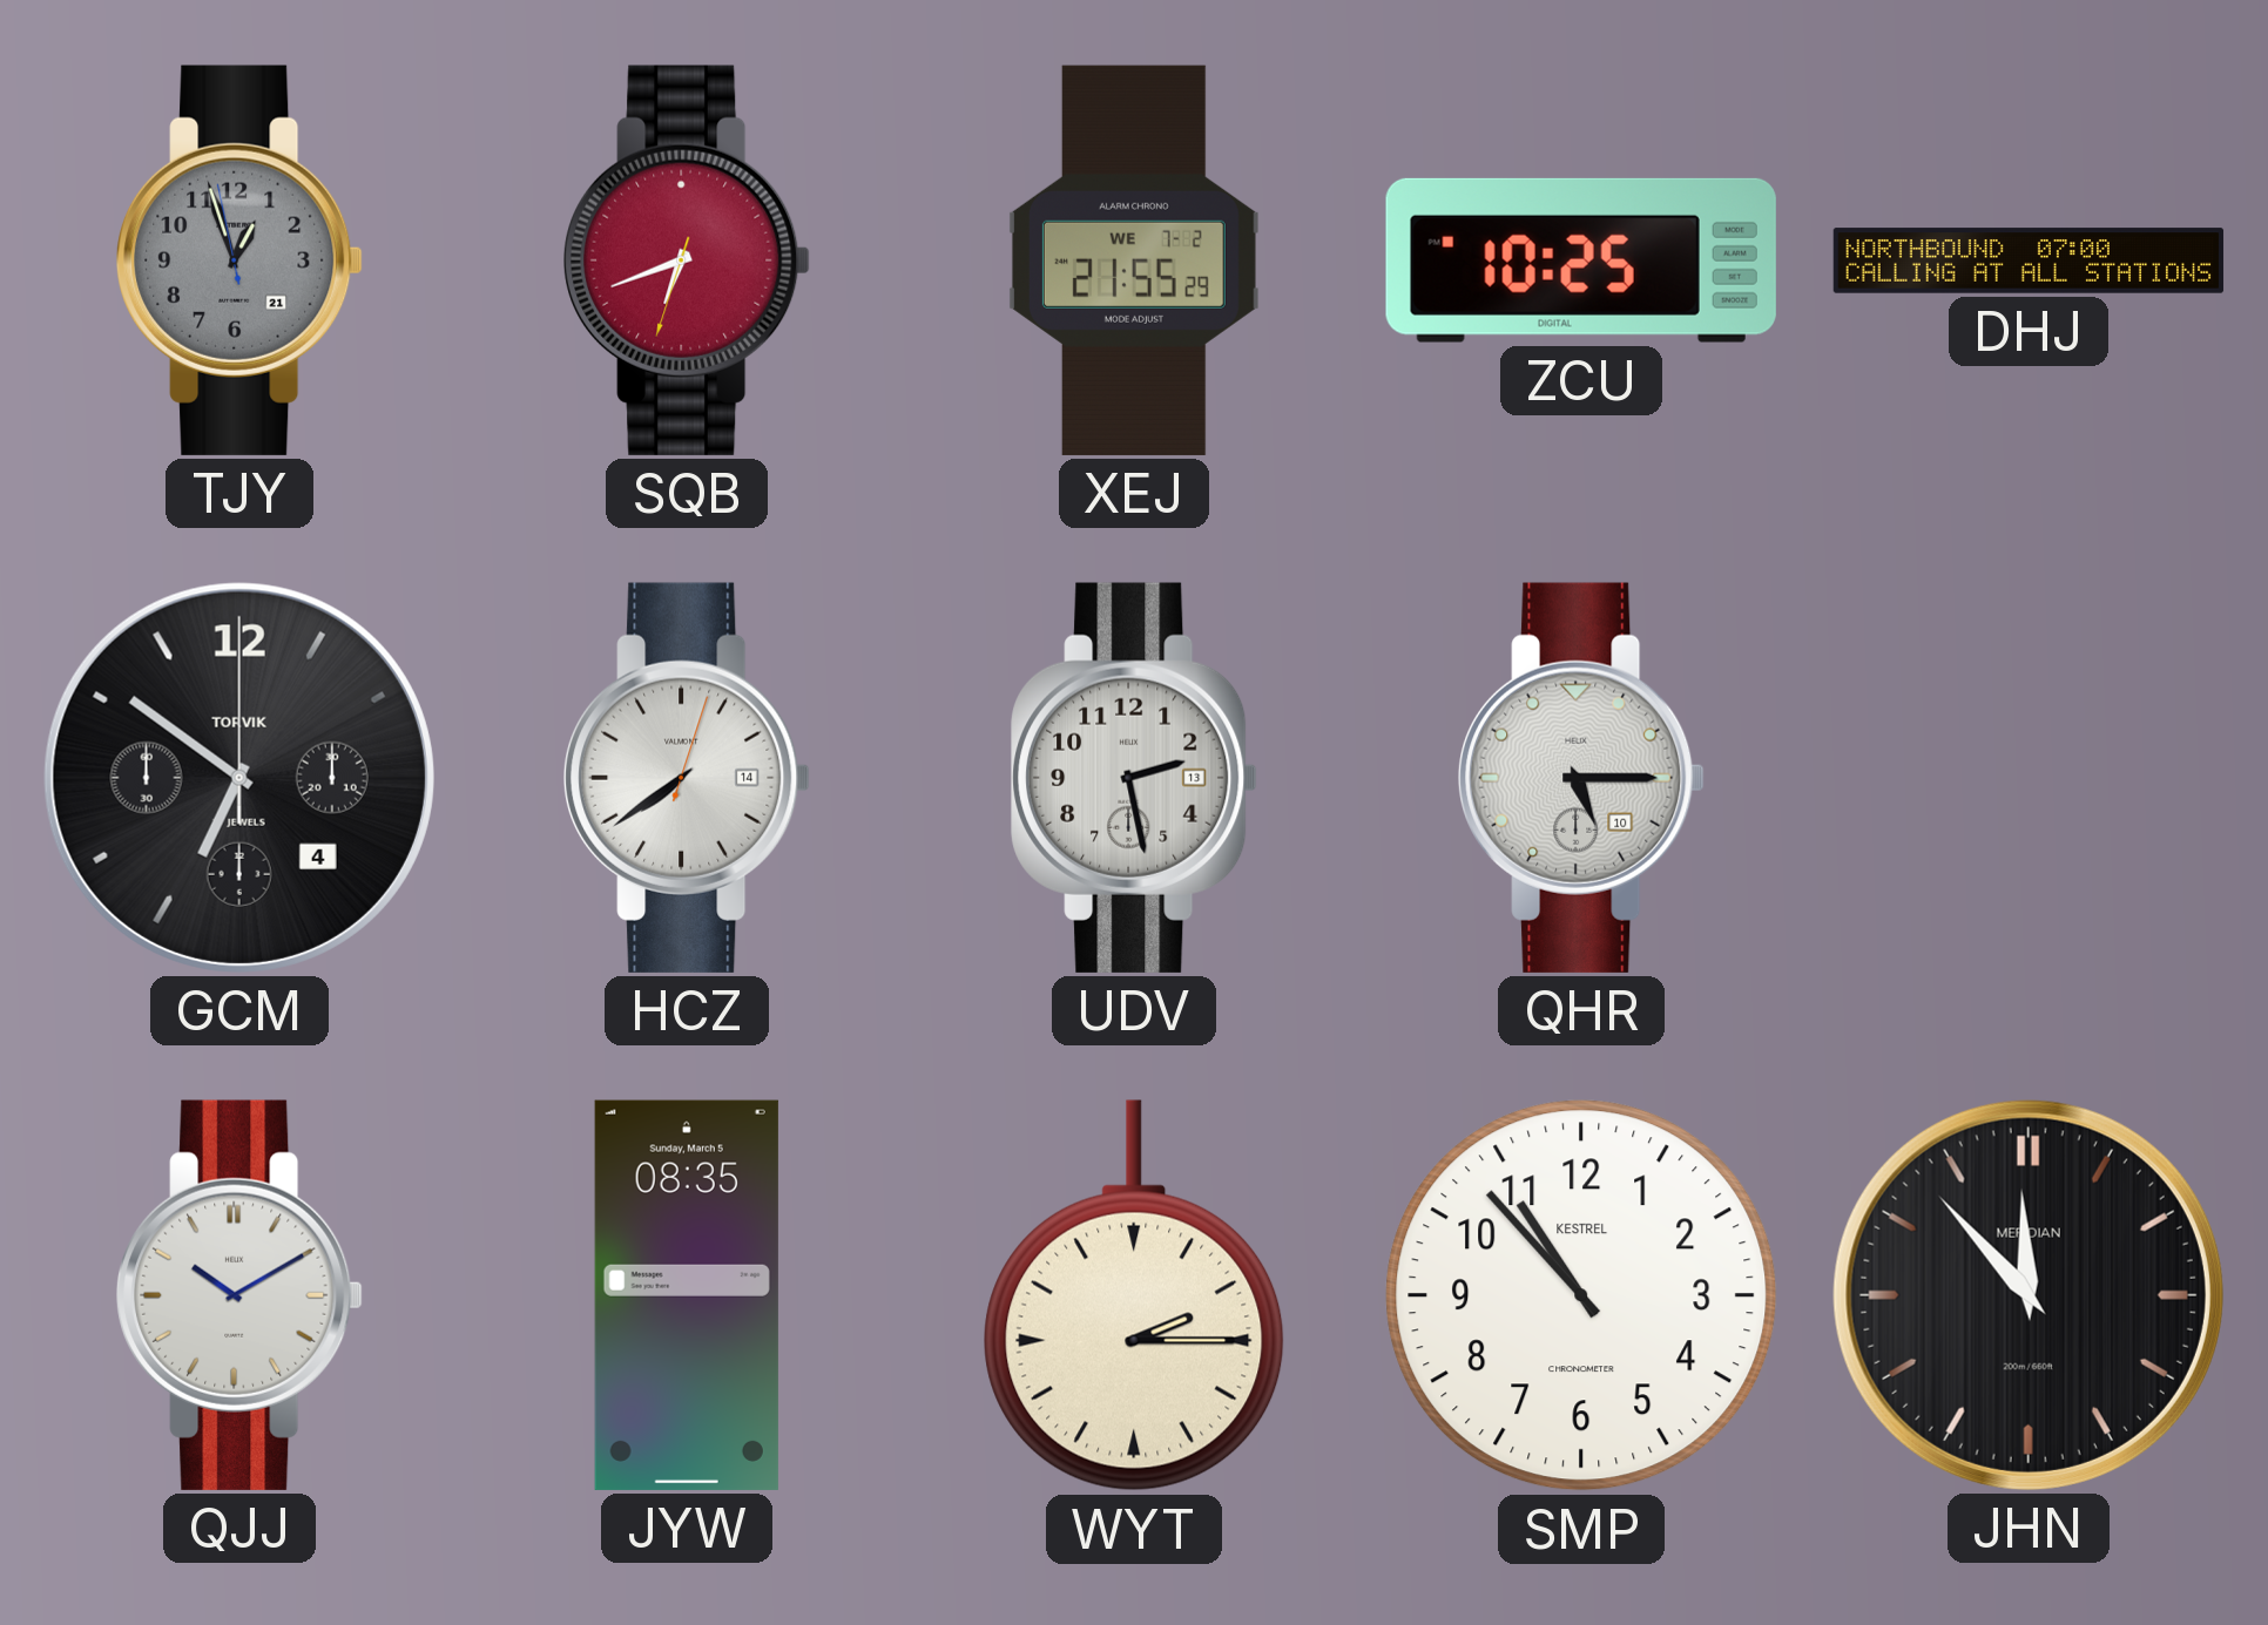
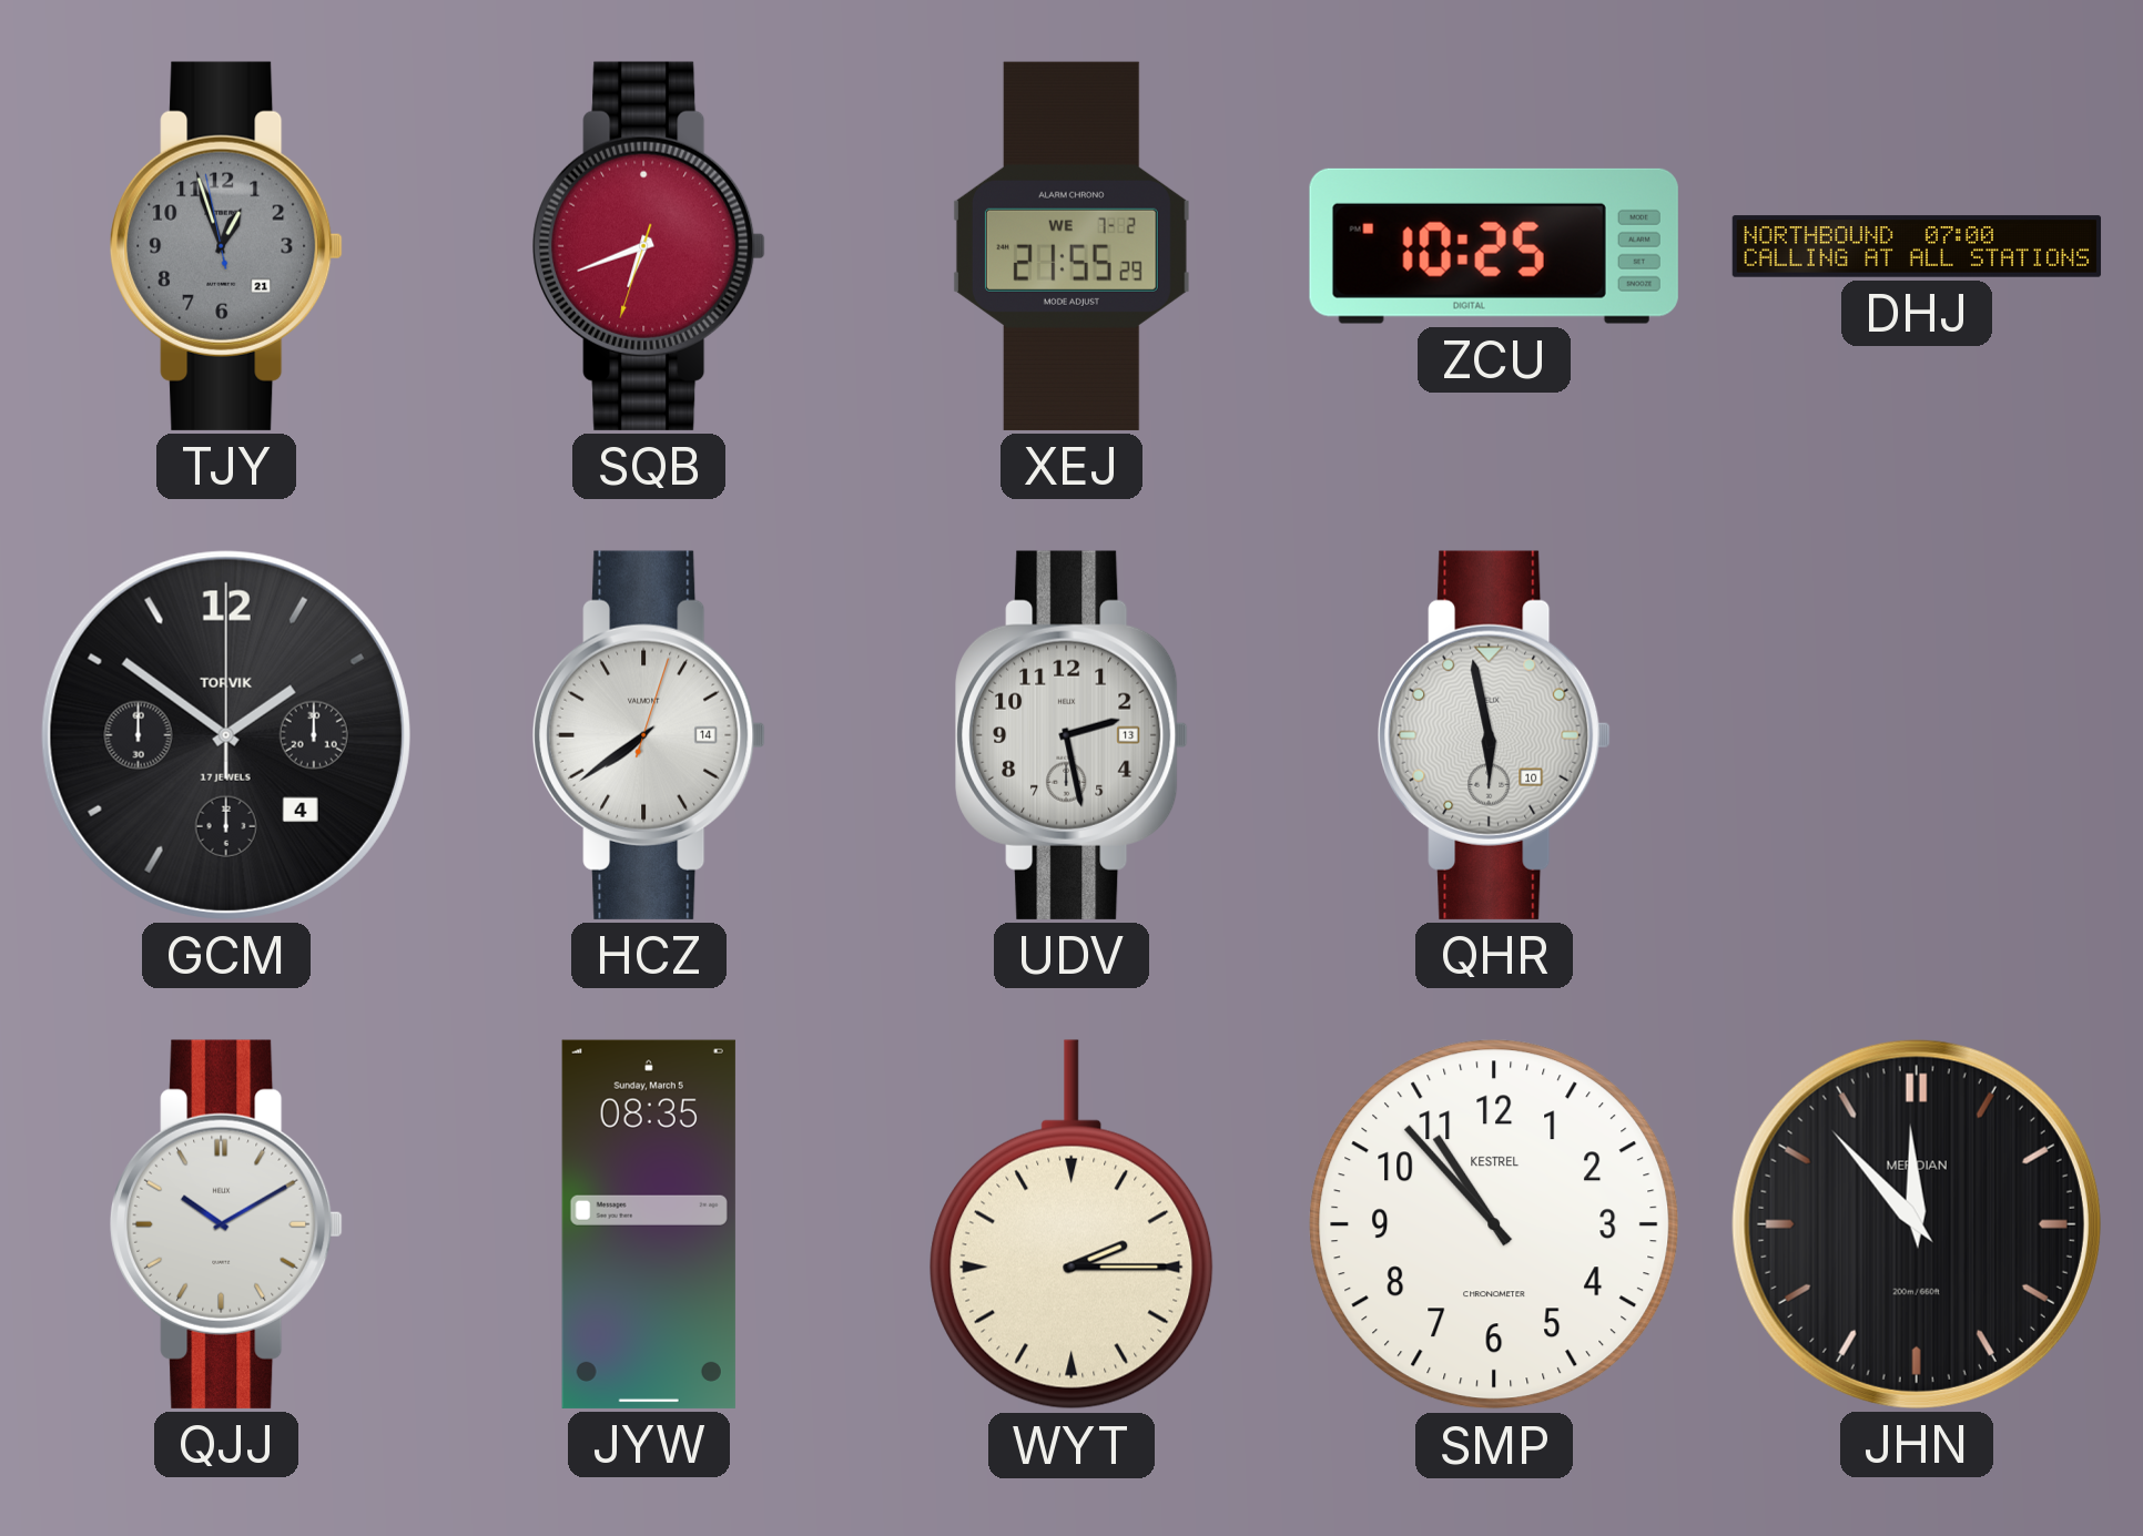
GCM: 6:51 -> 1:51
QHR: 5:15 -> 5:58
